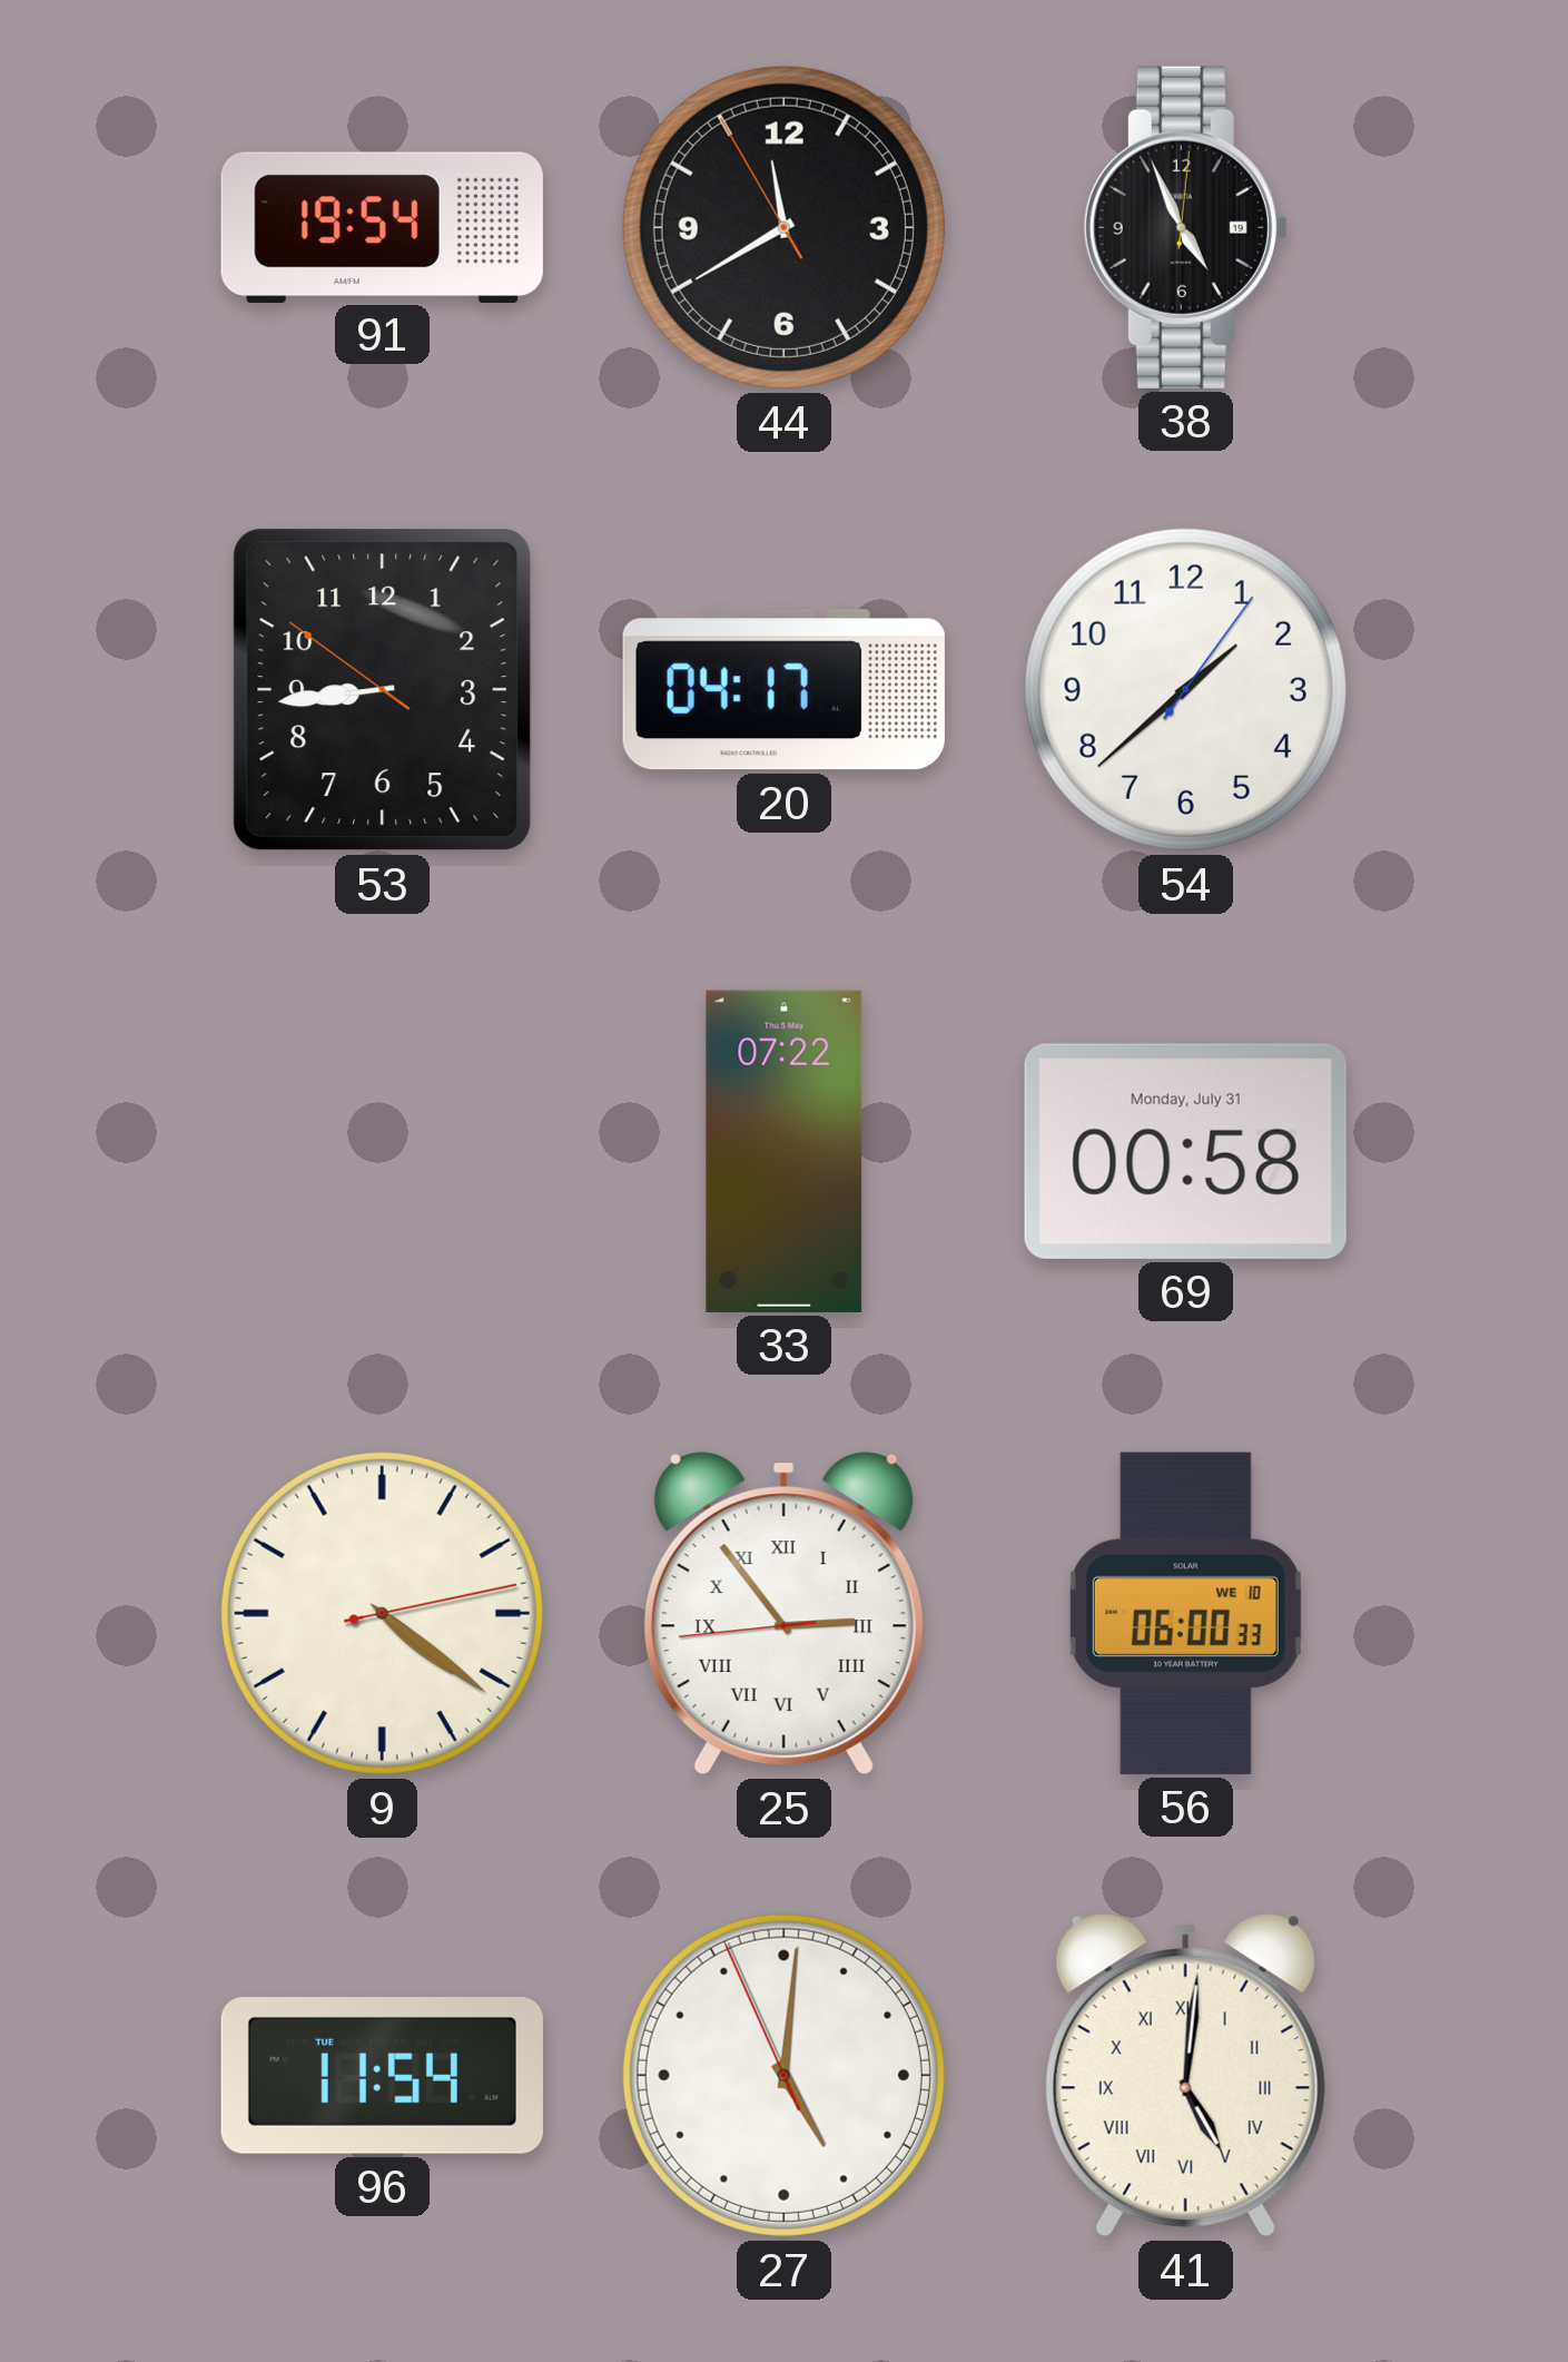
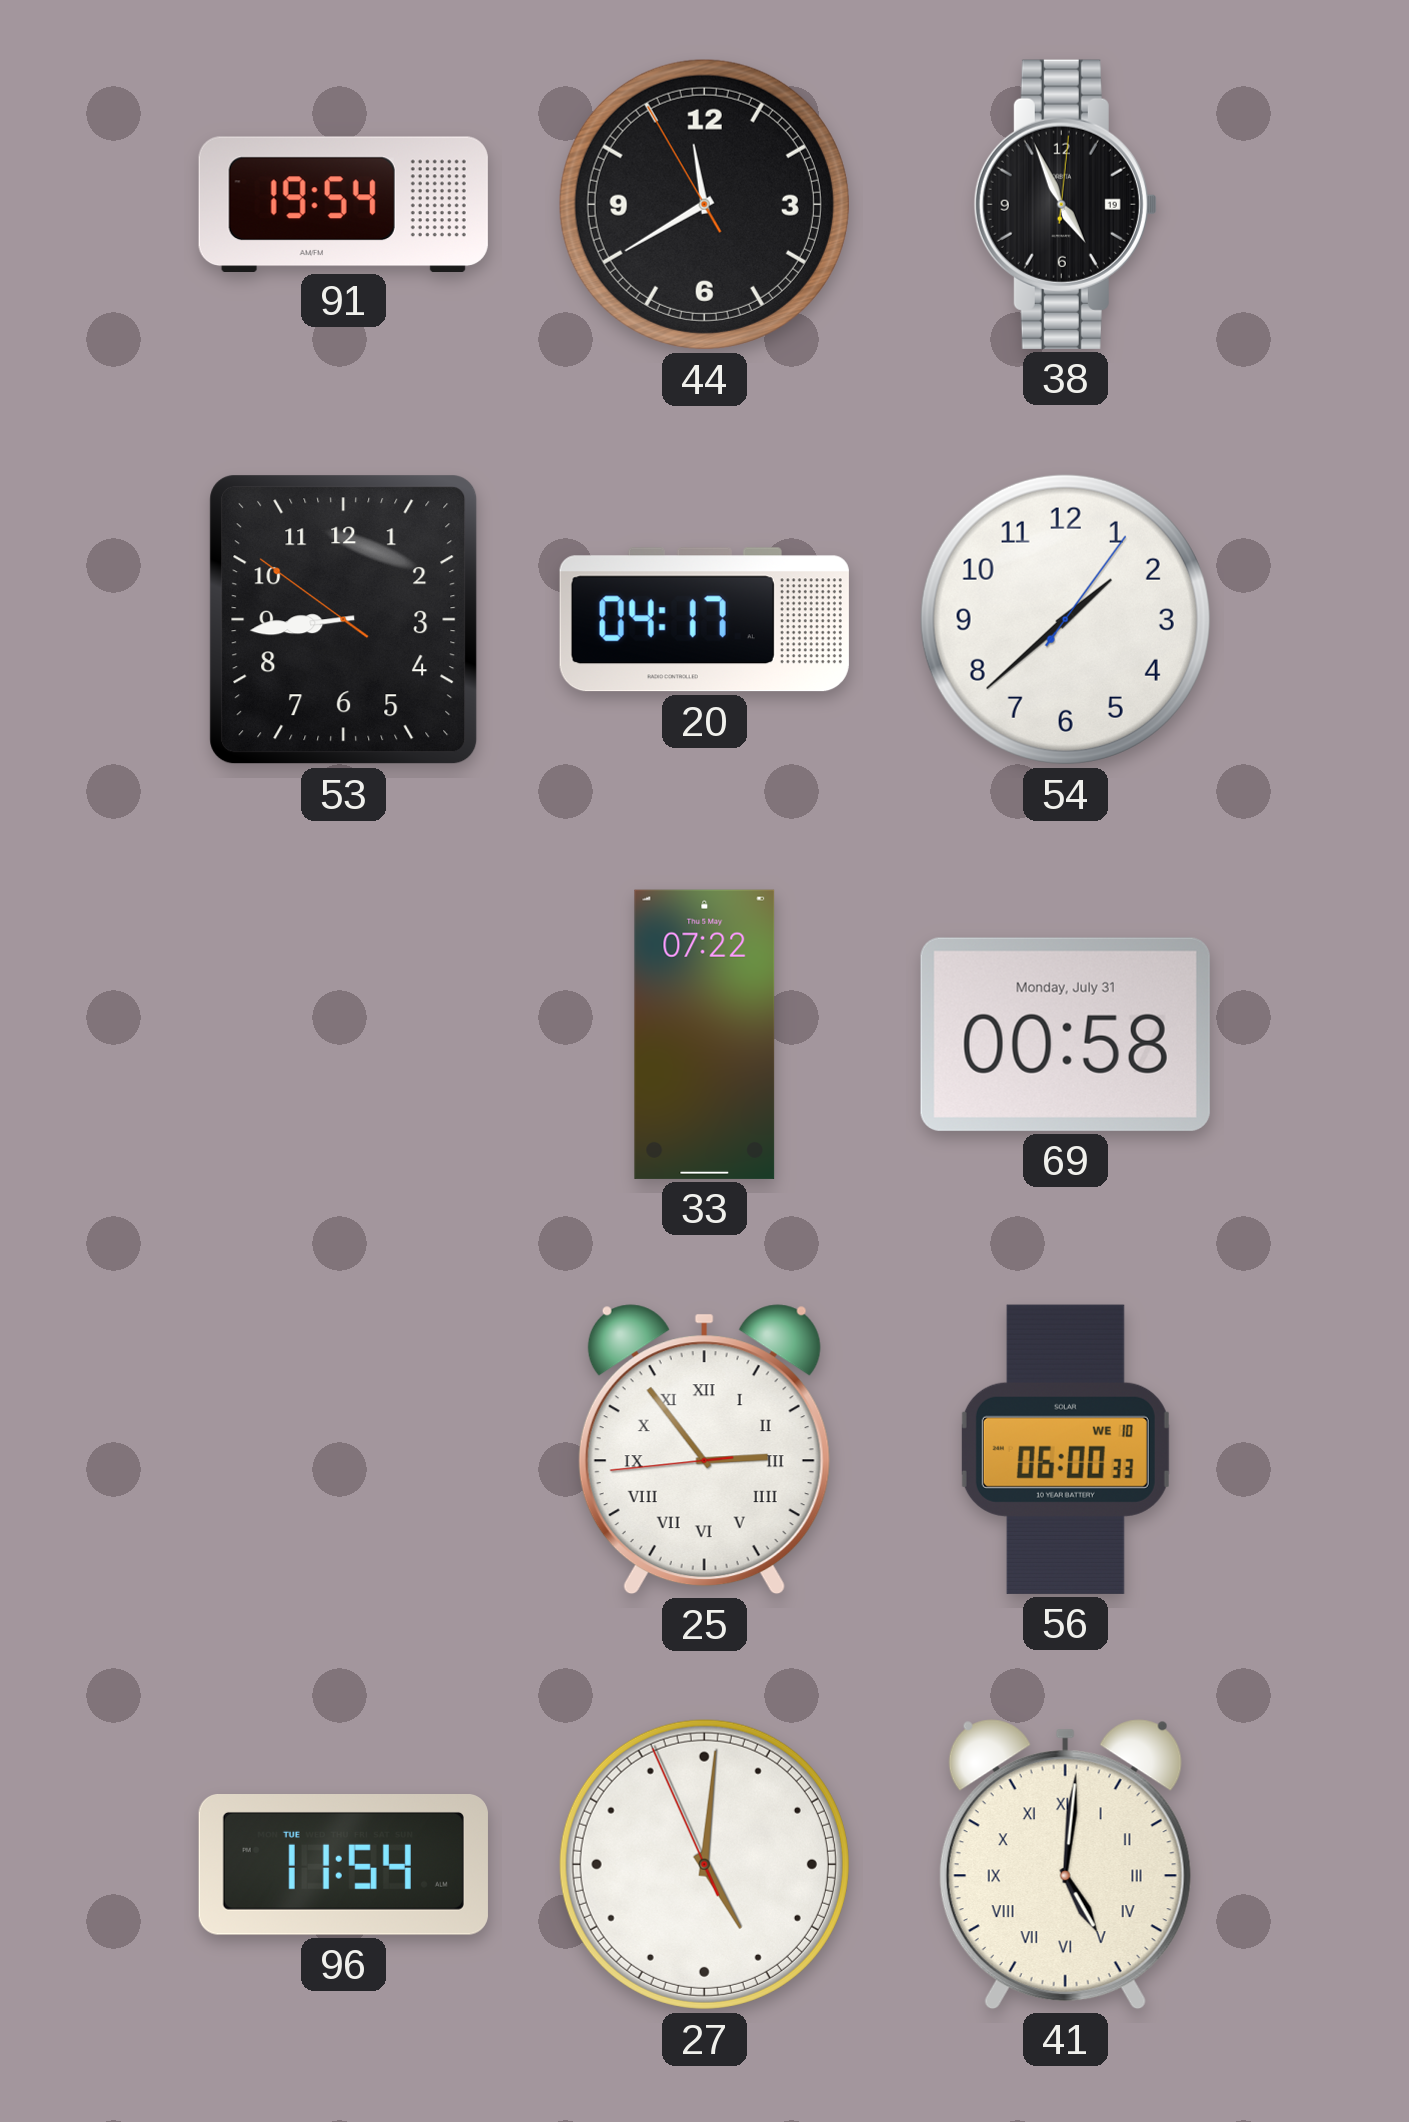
9: 4:21 -> none
